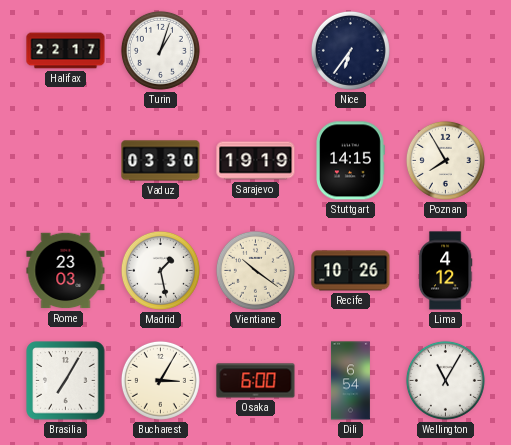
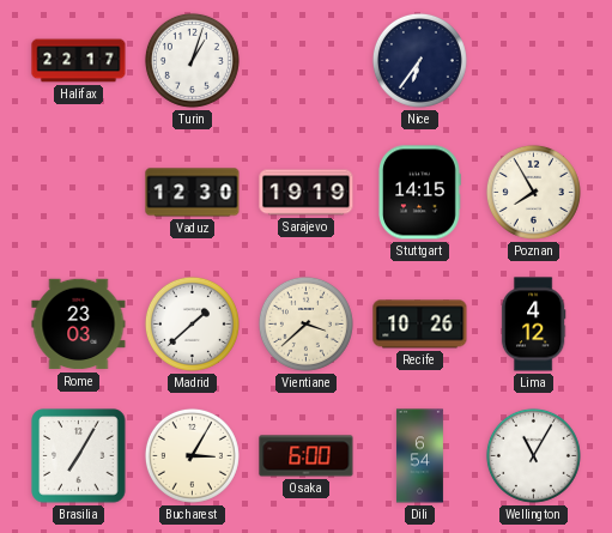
Vaduz: 03:30 -> 12:30
Madrid: 1:28 -> 1:38
Vientiane: 10:21 -> 3:38
